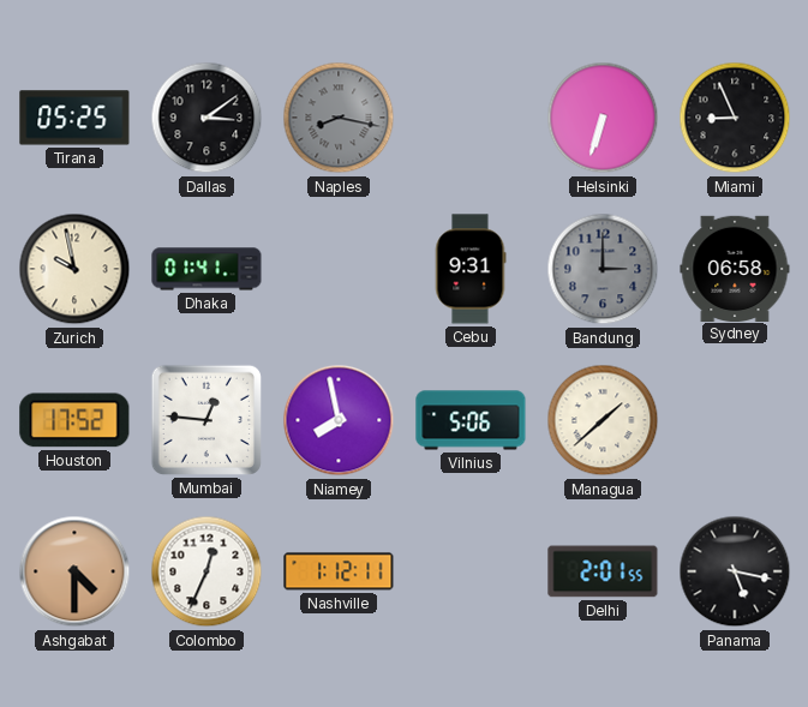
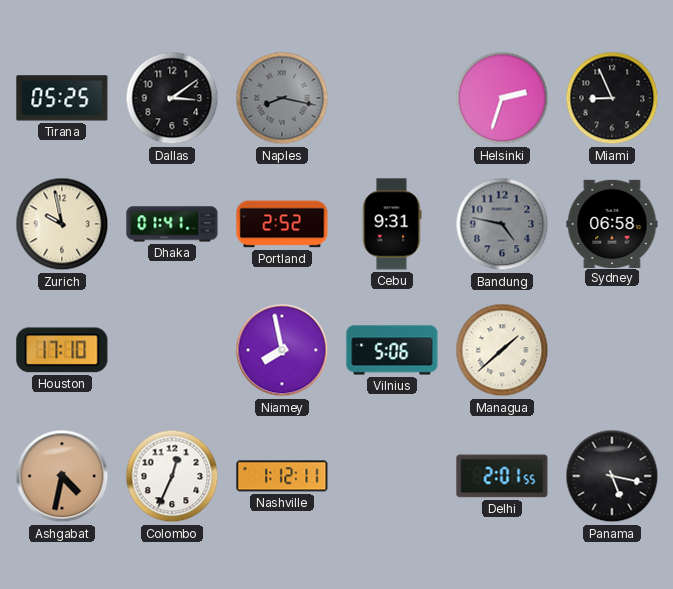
Helsinki: 6:33 -> 2:33
Portland: none -> 2:52
Bandung: 3:00 -> 4:47
Houston: 17:52 -> 17:10
Mumbai: 12:46 -> none
Ashgabat: 4:30 -> 4:32
